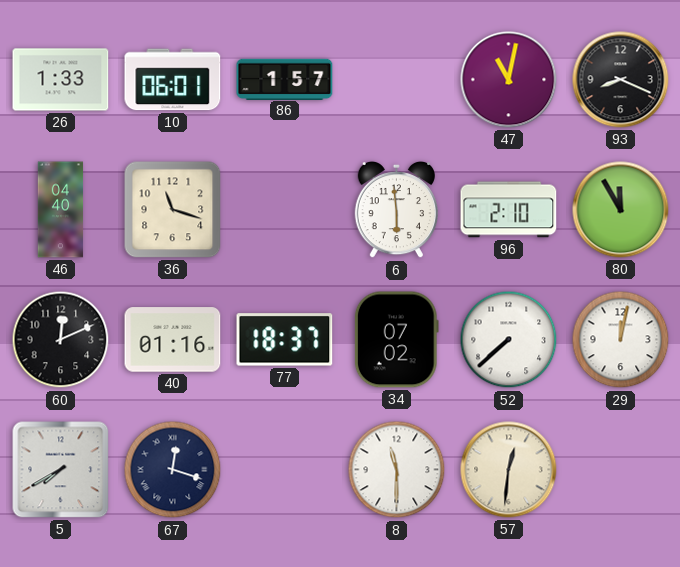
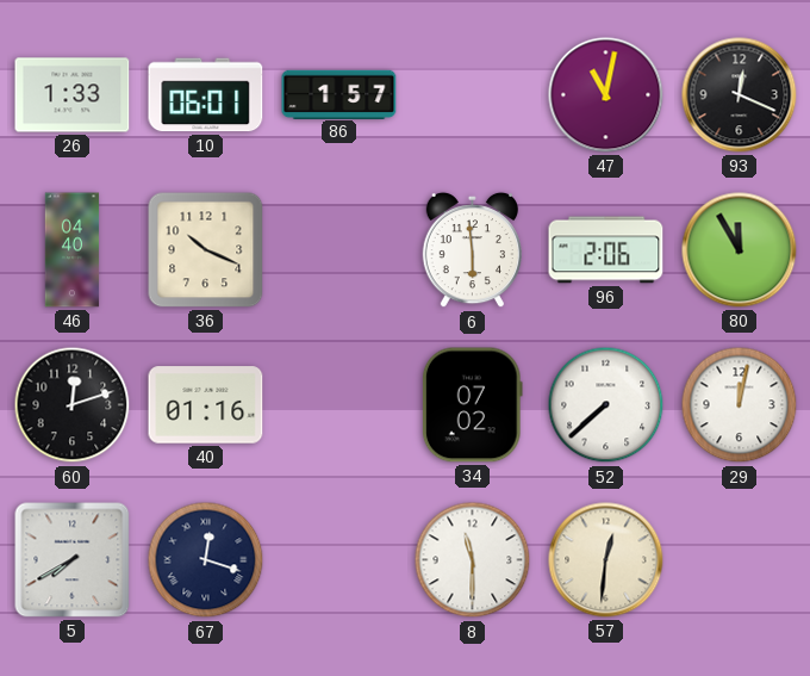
93: 8:19 -> 12:19
36: 11:18 -> 10:19
96: 2:10 -> 2:06
60: 12:11 -> 12:12
77: 18:37 -> none
